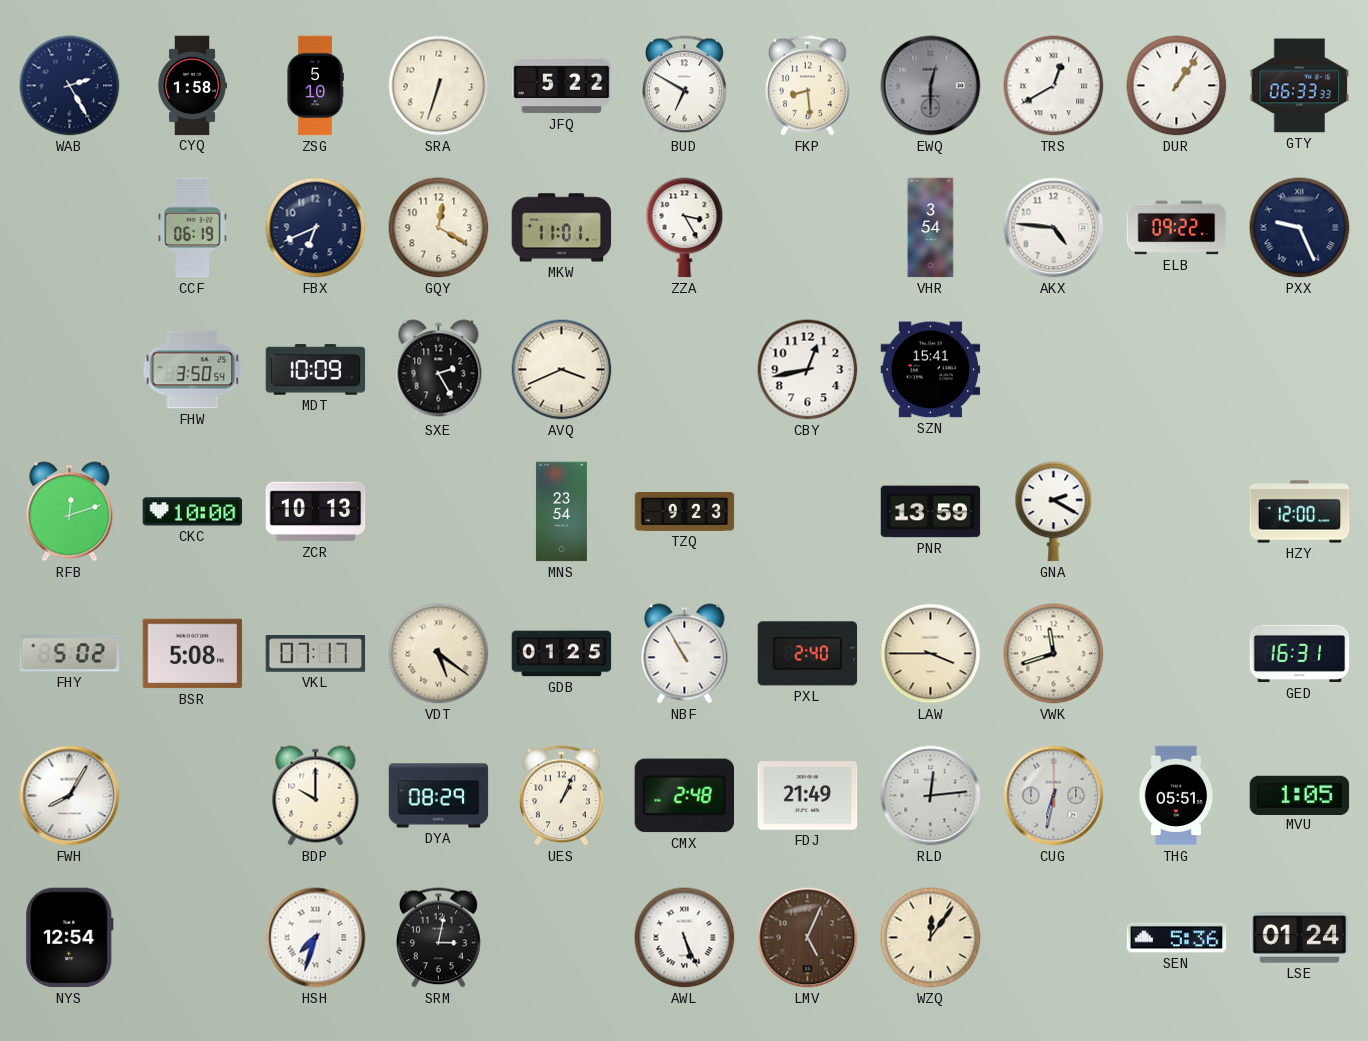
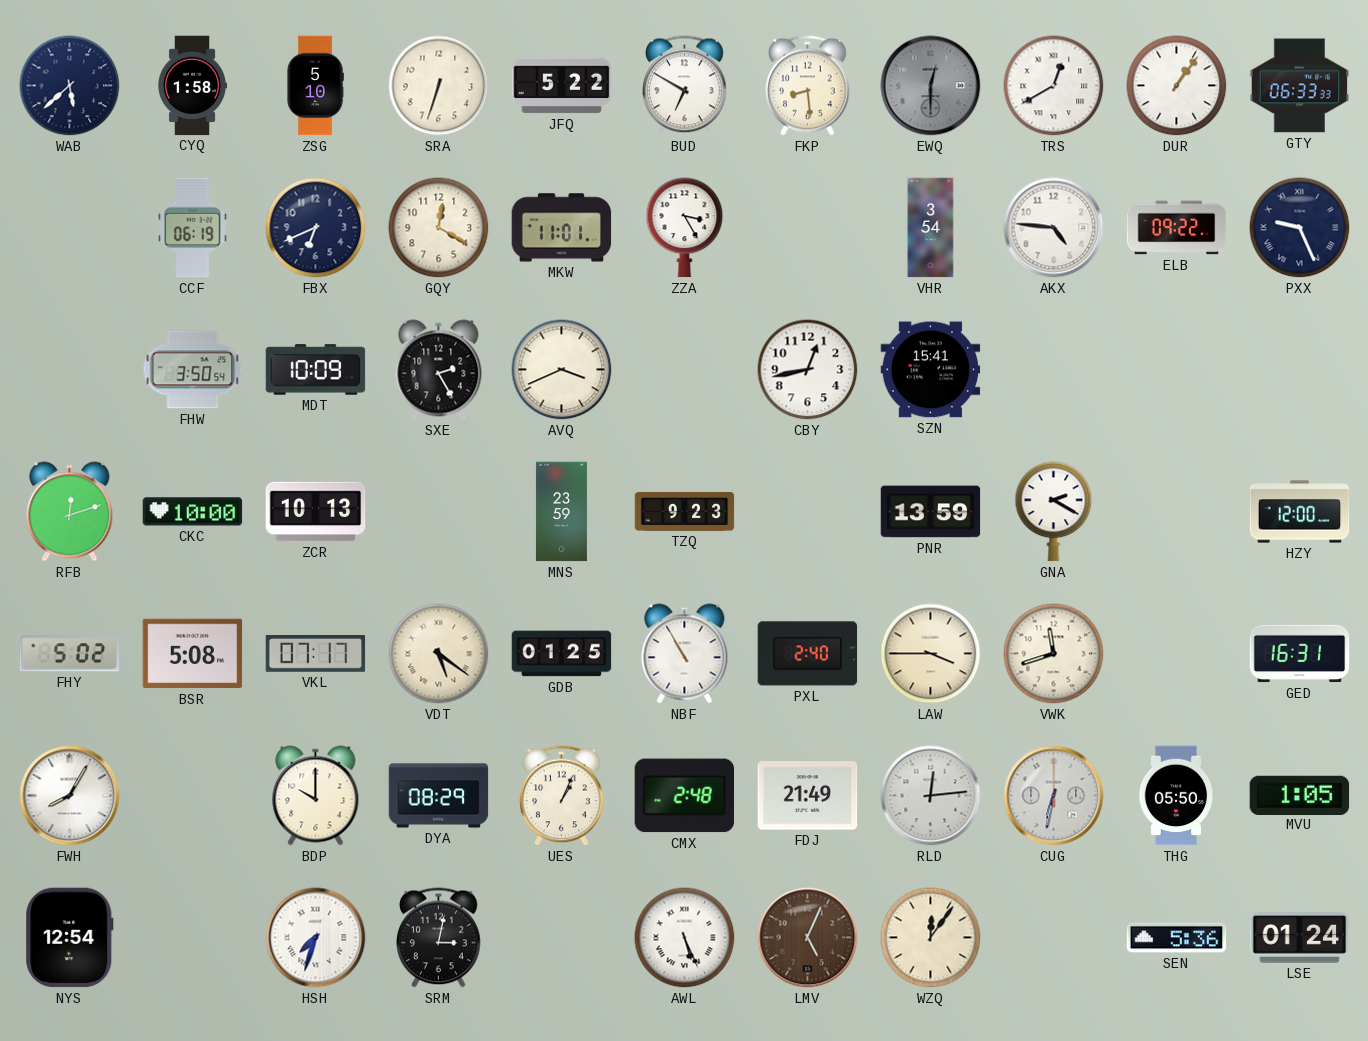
WAB: 2:25 -> 5:38
MNS: 23:54 -> 23:59
THG: 05:51 -> 05:50
